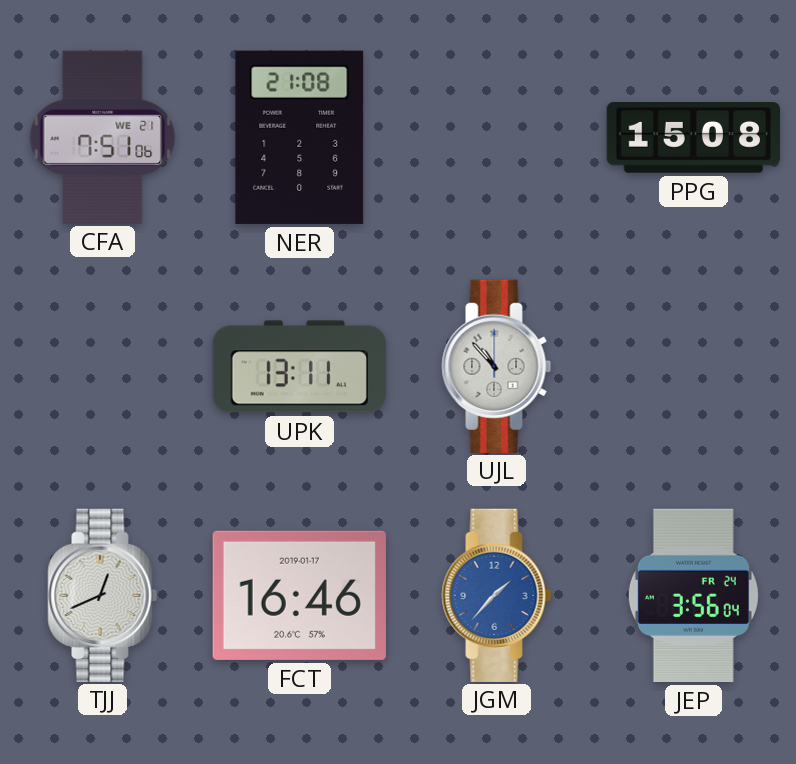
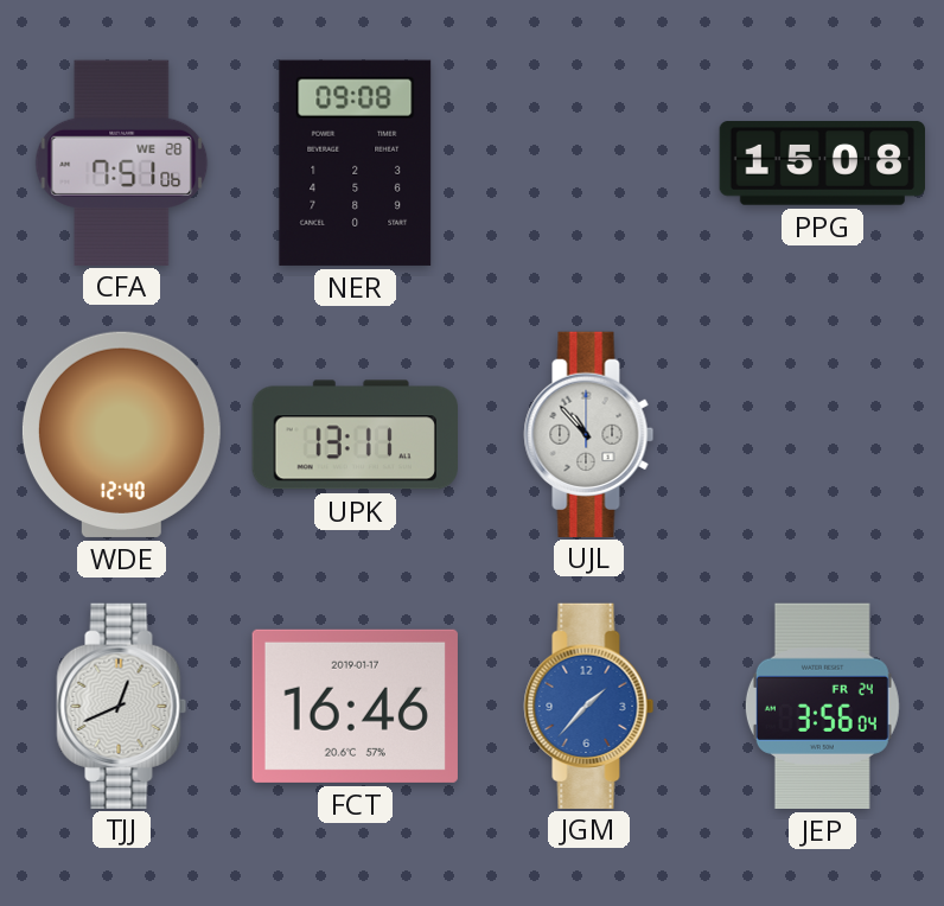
CFA date: WE 21 -> WE 28
NER: 21:08 -> 09:08
WDE: none -> 12:40
